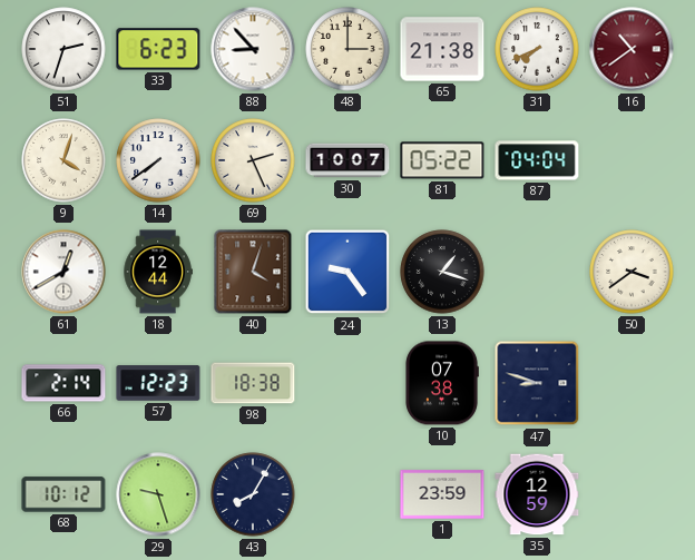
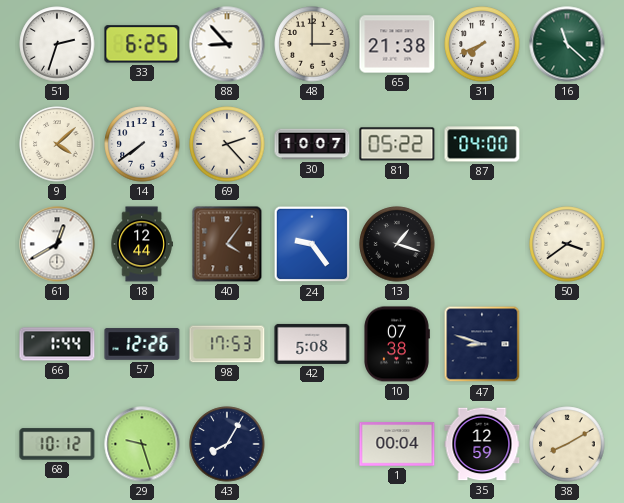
33: 6:23 -> 6:25
16: 10:39 -> 11:22
16 dial: burgundy -> green
9: 4:03 -> 4:08
69: 2:26 -> 2:23
87: 04:04 -> 04:00
40: 4:03 -> 4:06
66: 2:14 -> 1:44
57: 12:23 -> 12:26
98: 18:38 -> 17:53
42: none -> 5:08
1: 23:59 -> 00:04
38: none -> 8:10
